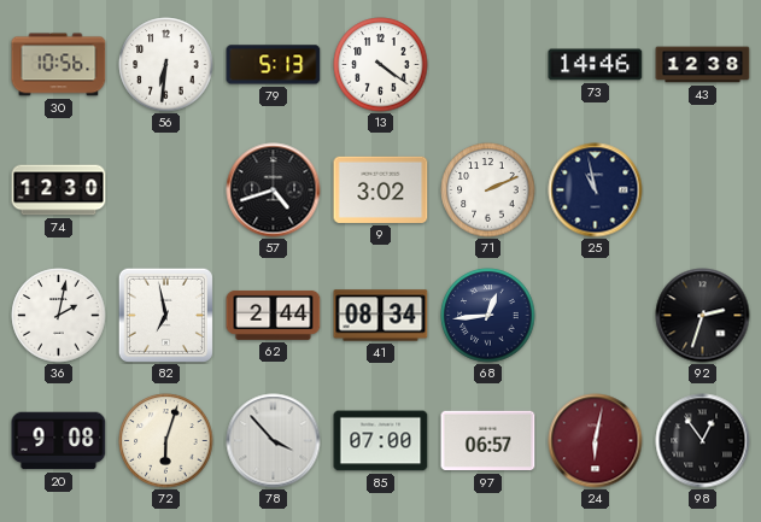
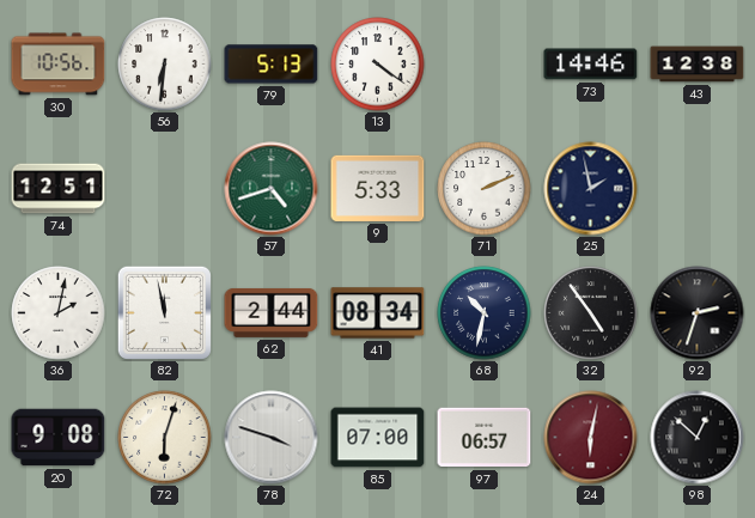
74: 12:30 -> 12:51
57 dial: black -> green
9: 3:02 -> 5:33
25: 10:58 -> 1:58
82: 6:58 -> 11:58
68: 12:44 -> 10:32
32: none -> 4:54
78: 3:53 -> 3:48
98: 12:54 -> 12:52
